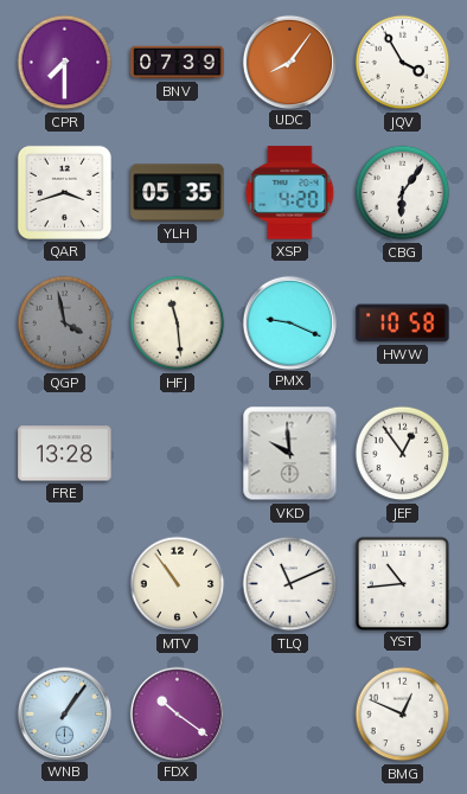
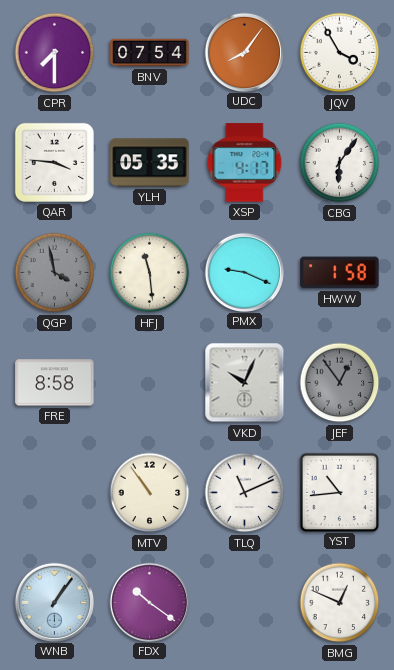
BNV: 07:39 -> 07:54
QAR: 3:42 -> 3:46
XSP: 4:20 -> 4:17
HWW: 10:58 -> 1:58
FRE: 13:28 -> 8:58
VKD: 9:59 -> 10:04
JEF dial: white -> grey
